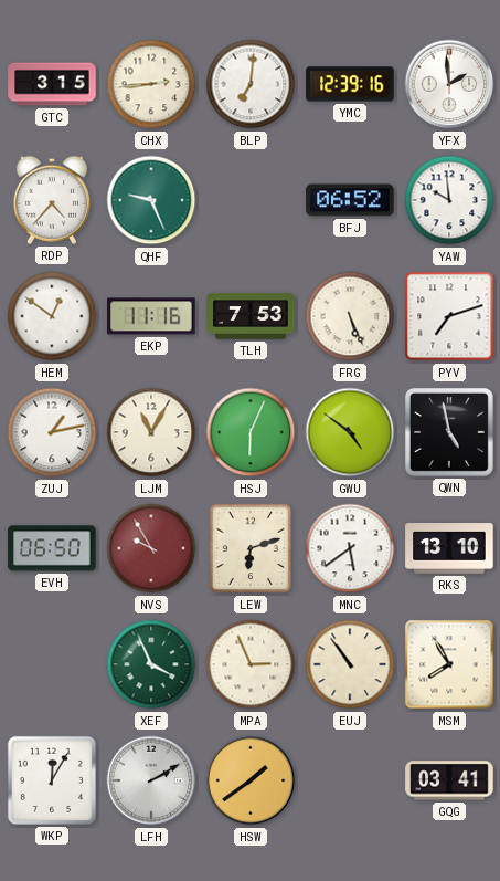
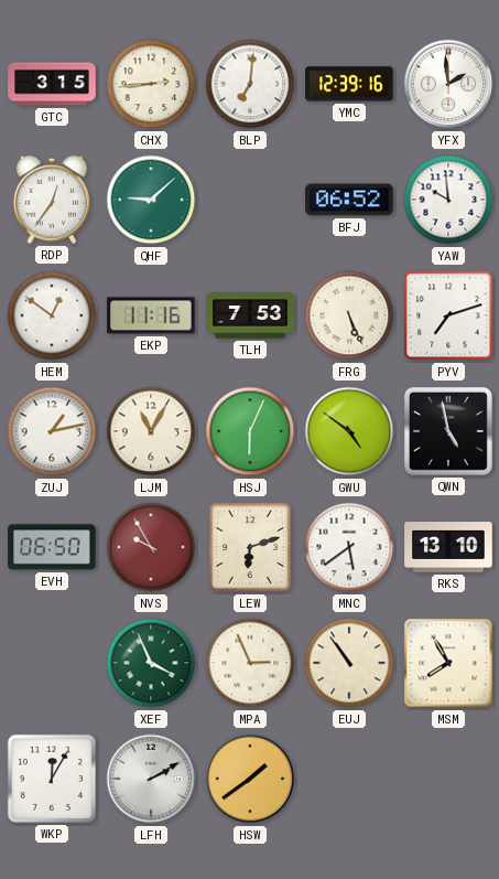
RDP: 4:37 -> 12:36
QHF: 9:26 -> 9:08
GQG: 03:41 -> none
